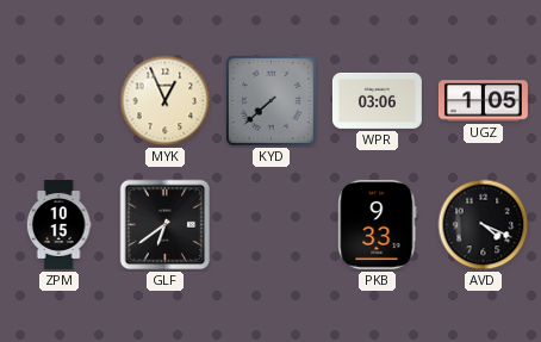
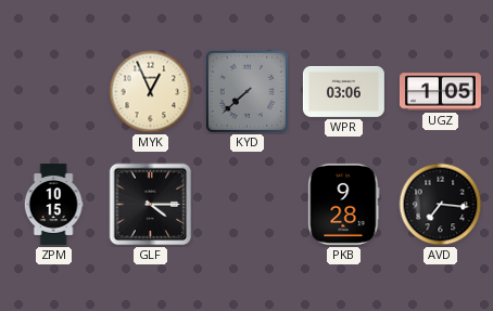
GLF: 6:39 -> 4:15
PKB: 9:33 -> 9:28
AVD: 4:19 -> 7:16
